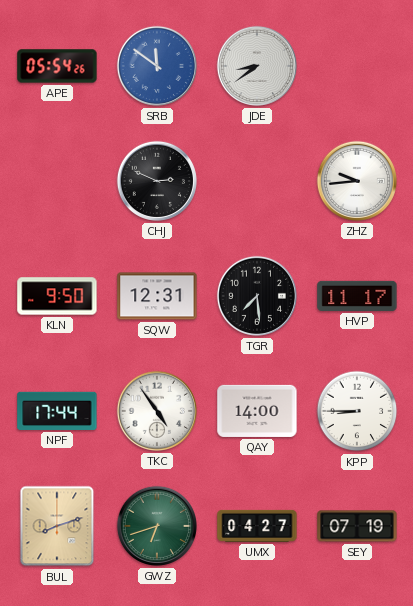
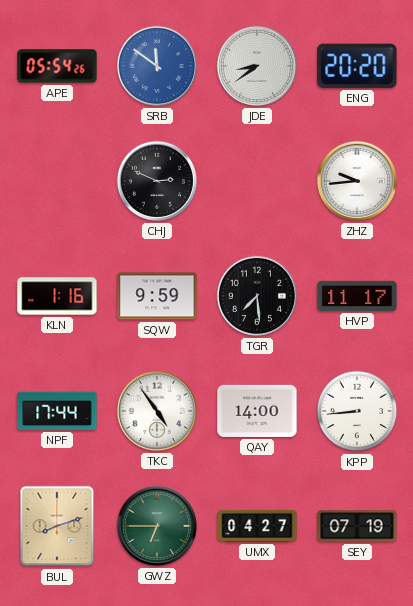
ENG: none -> 20:20
KLN: 9:50 -> 1:16
SQW: 12:31 -> 9:59
KPP: 8:45 -> 8:44
GWZ: 6:42 -> 6:45
